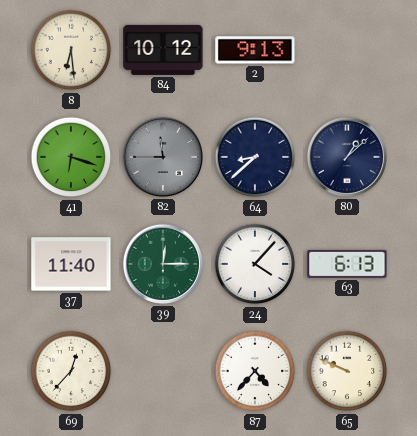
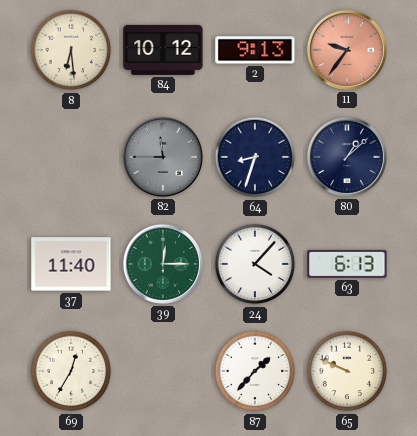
11: none -> 9:36
41: 6:18 -> none
64: 8:38 -> 8:33
69: 12:37 -> 12:35
87: 4:37 -> 1:37
